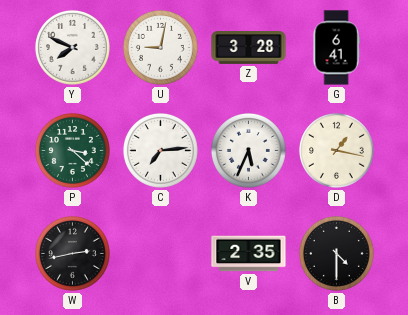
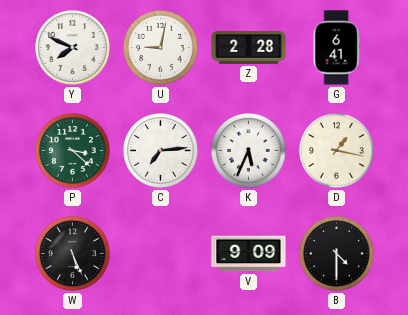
Z: 3:28 -> 2:28
W: 2:43 -> 5:26
V: 2:35 -> 9:09
